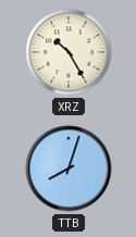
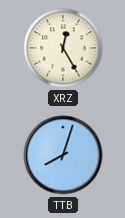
XRZ: 10:25 -> 12:25
